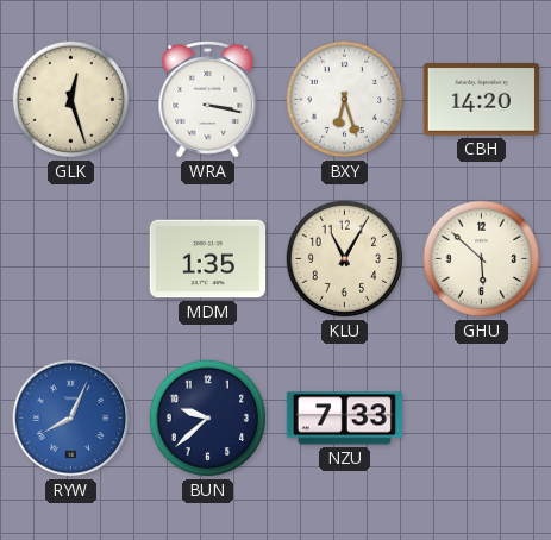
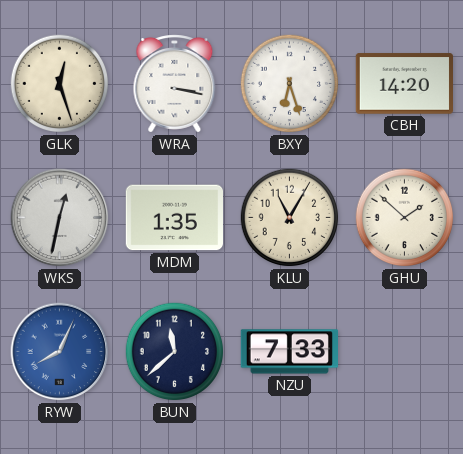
WKS: none -> 12:32
GHU: 5:52 -> 1:52
BUN: 9:38 -> 11:38
